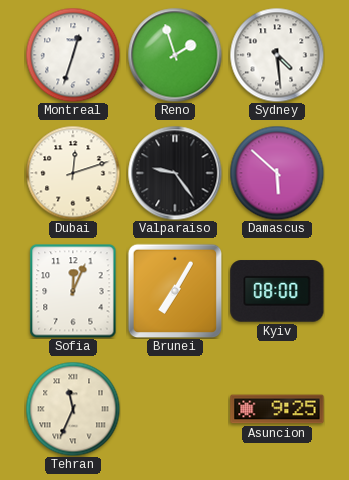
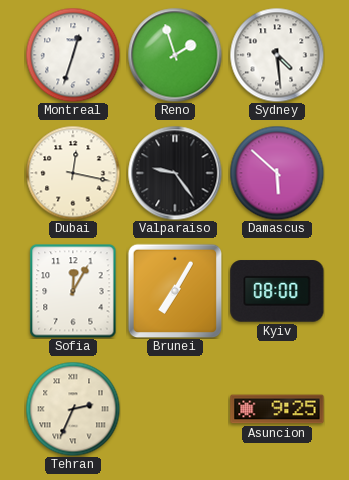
Dubai: 12:12 -> 12:17
Sofia: 12:04 -> 12:05
Tehran: 11:34 -> 2:34
